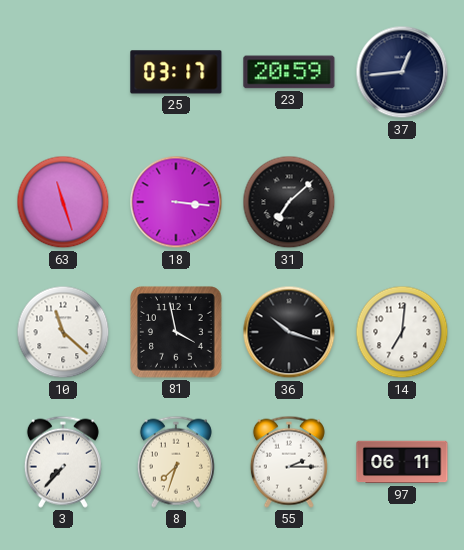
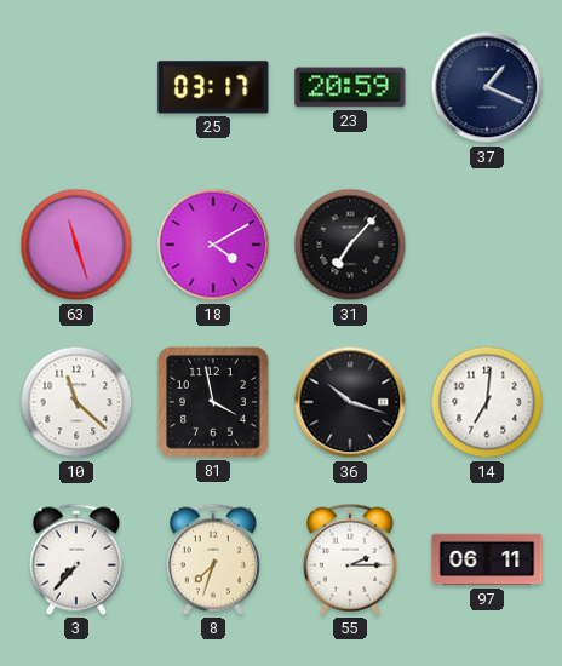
37: 12:44 -> 1:19
18: 3:16 -> 4:10
31: 7:08 -> 7:07
